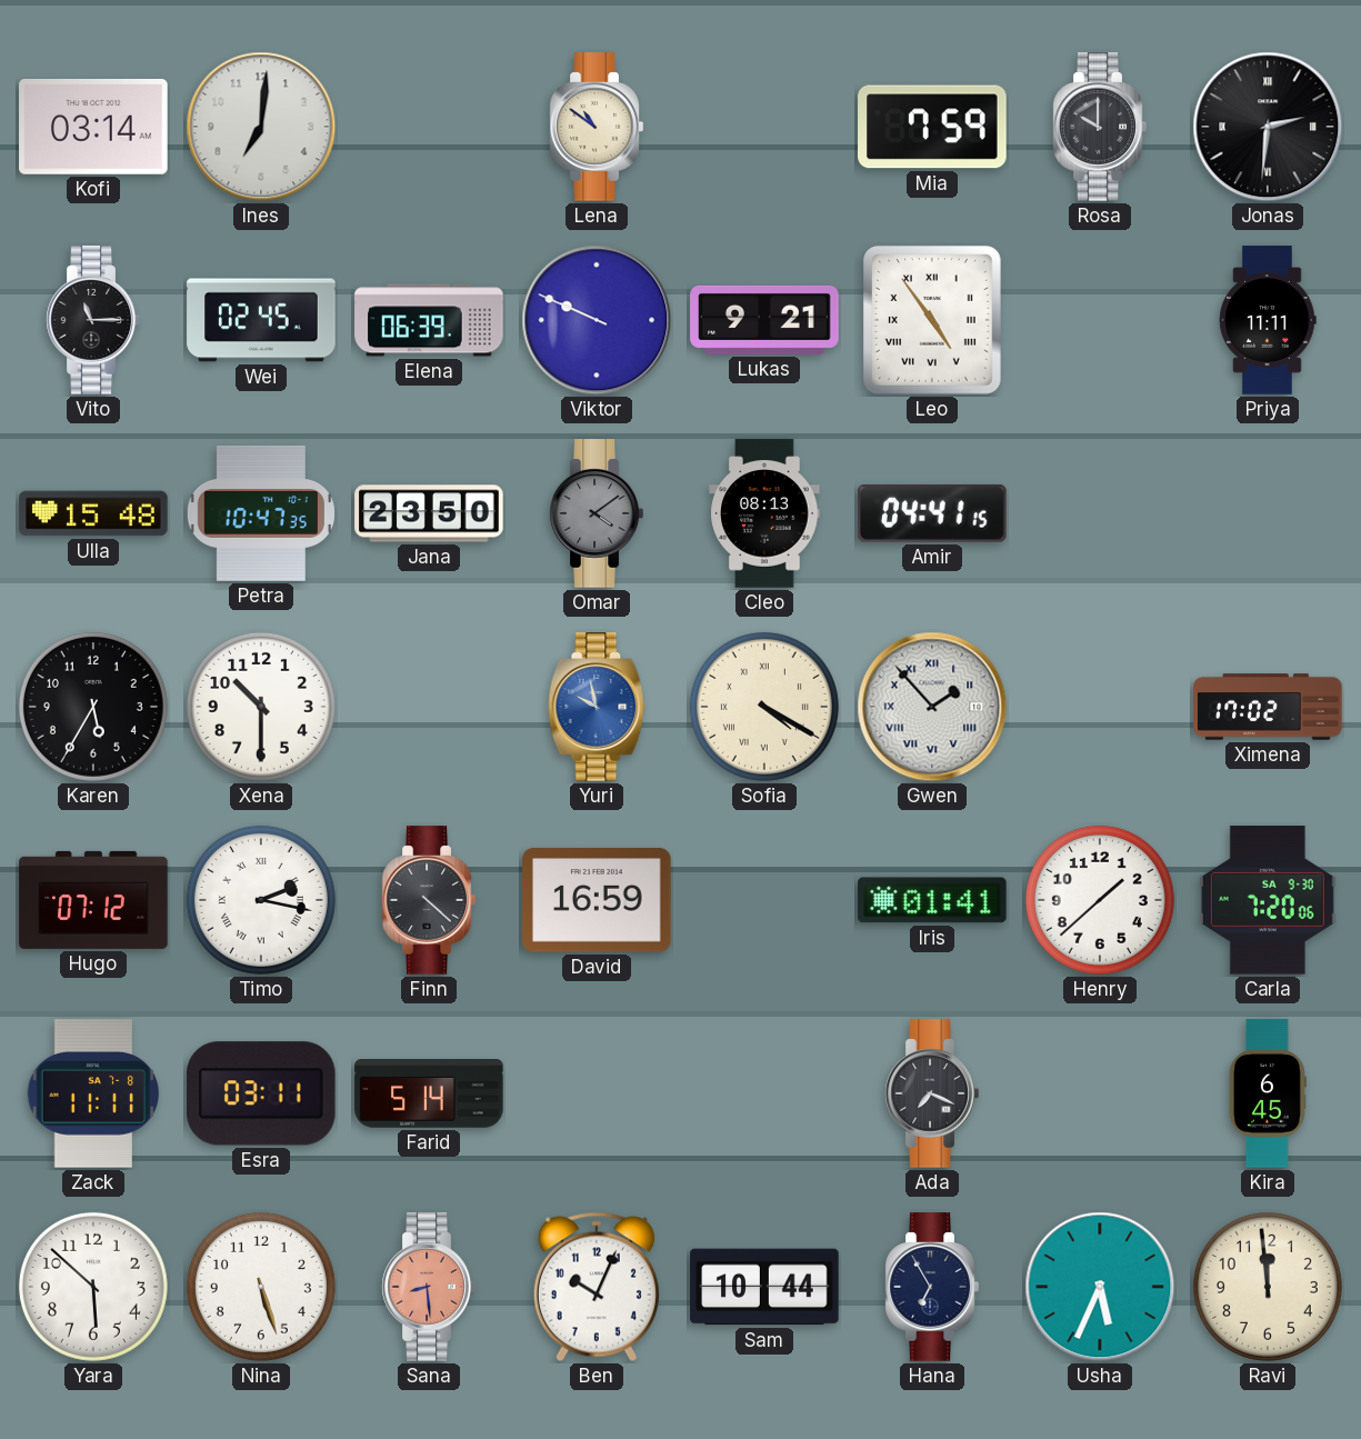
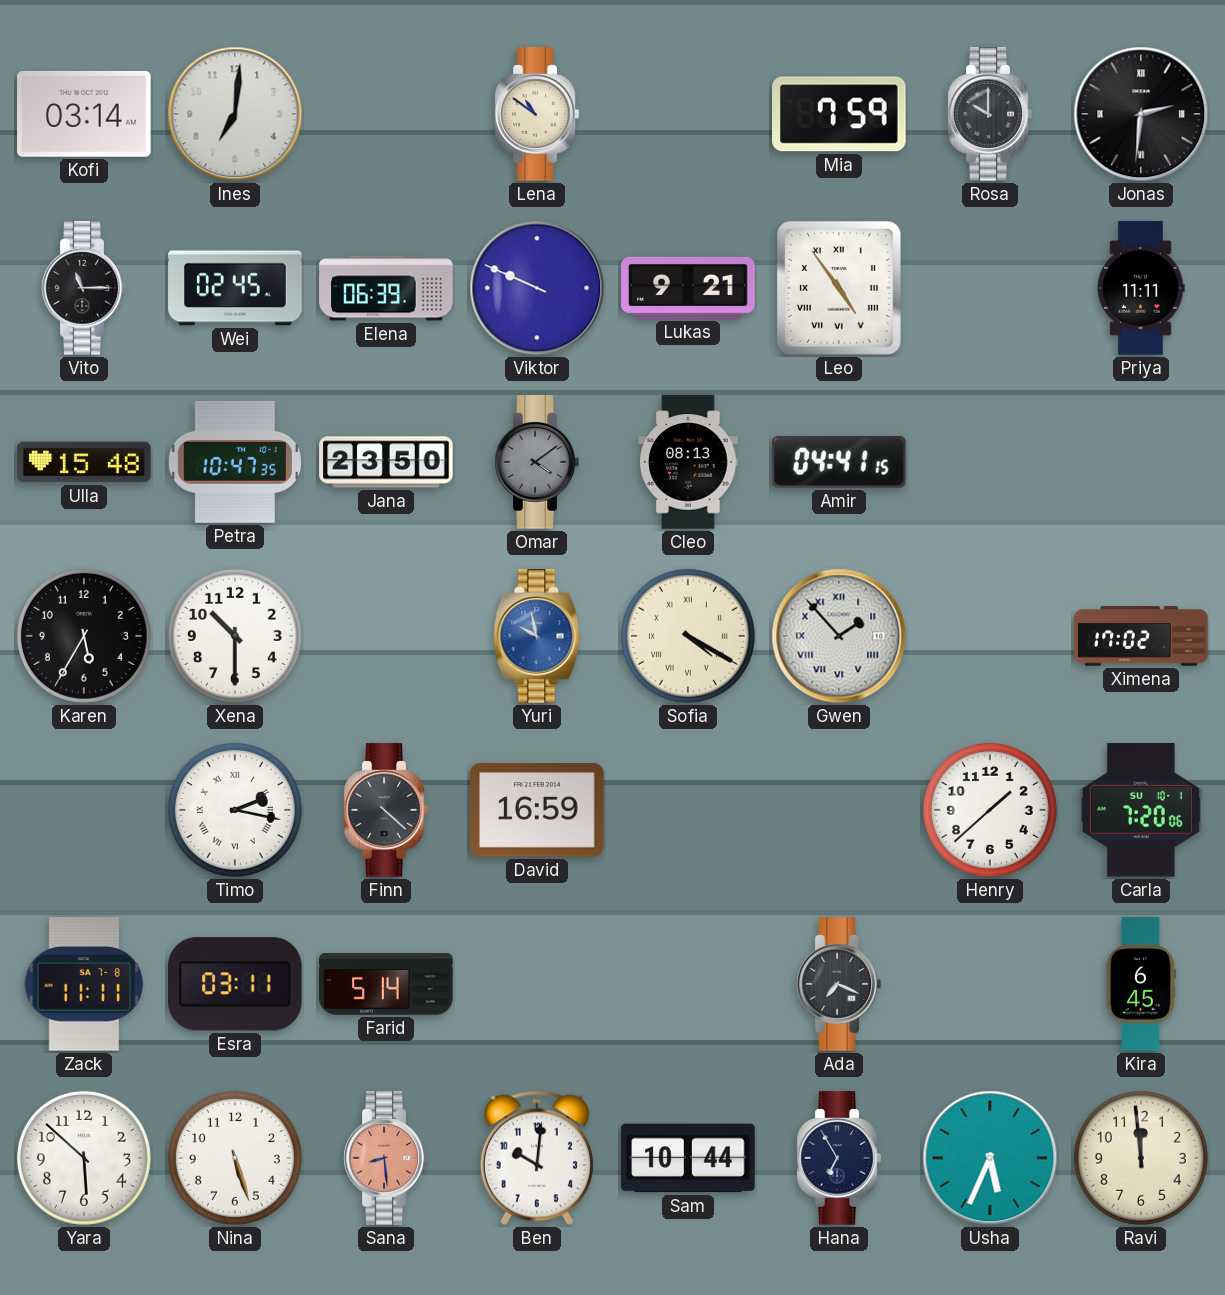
Hugo: 07:12 -> none
Iris: 01:41 -> none
Carla date: SA 9-30 -> SU 10-1
Ben: 10:04 -> 10:01
